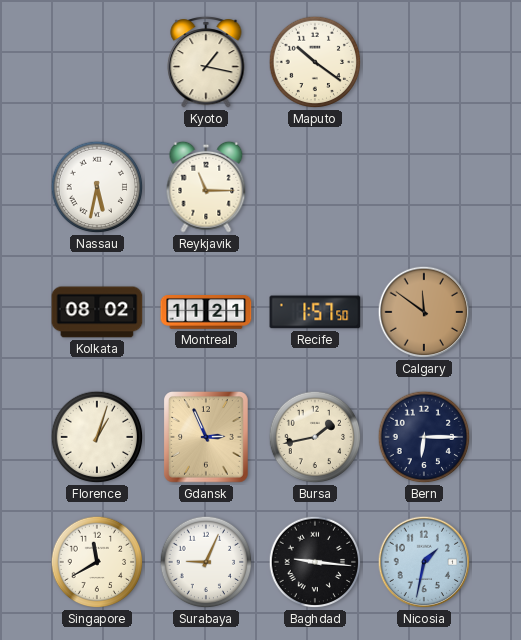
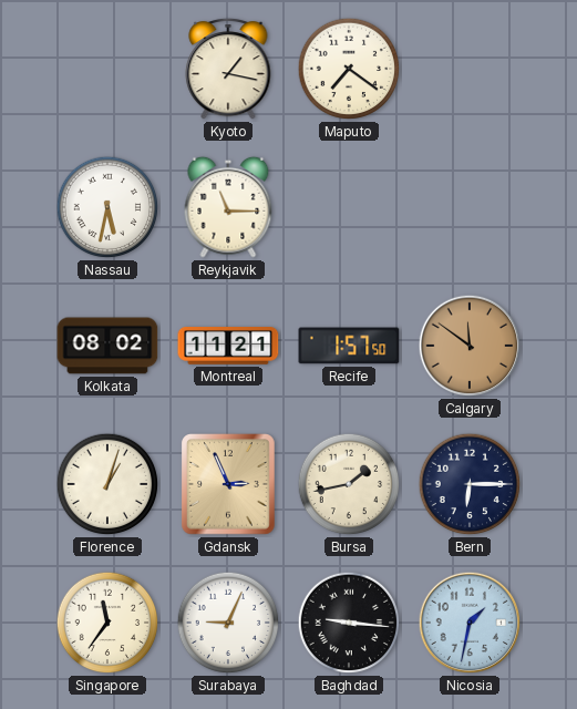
Maputo: 10:21 -> 7:21
Singapore: 11:40 -> 11:36
